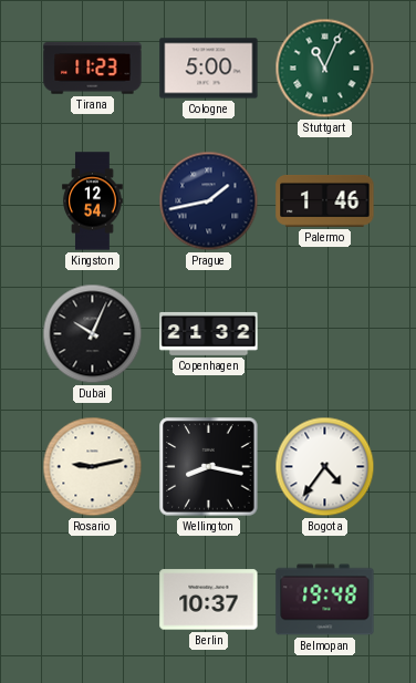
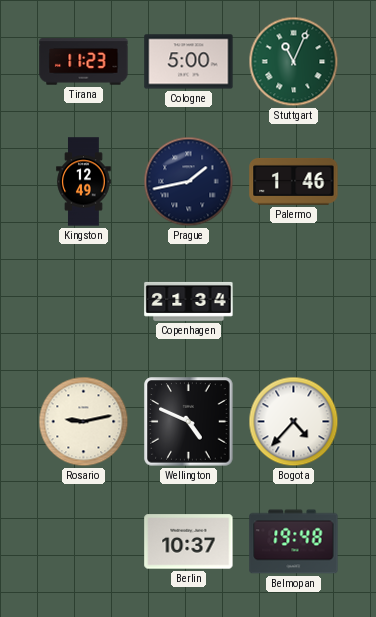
Kingston: 12:54 -> 12:49
Dubai: 10:04 -> none
Copenhagen: 21:32 -> 21:34
Wellington: 8:17 -> 4:49
Bogota: 4:36 -> 4:37
